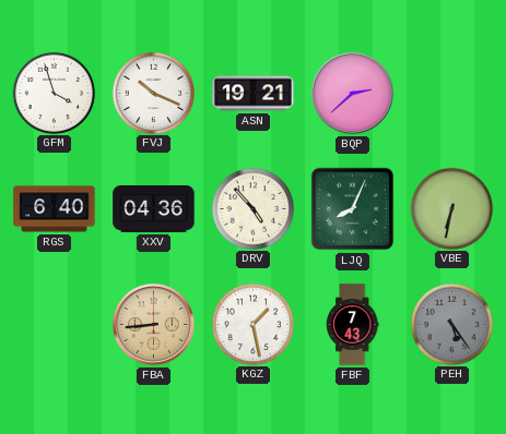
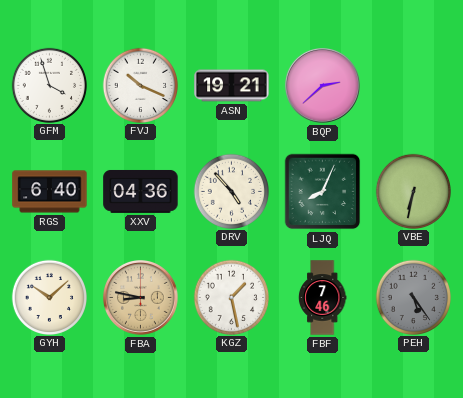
GYH: none -> 10:08
FBA: 8:44 -> 8:47
FBF: 7:43 -> 7:46
